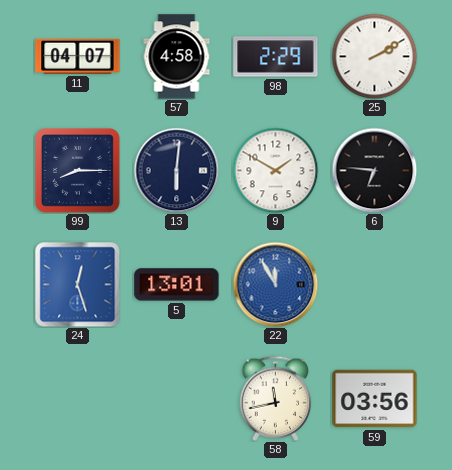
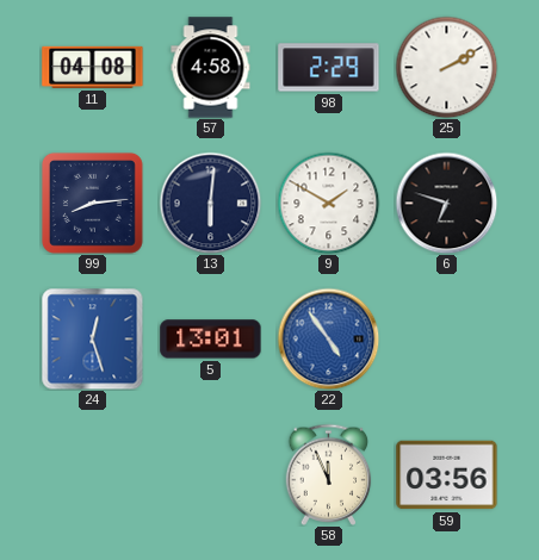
11: 04:07 -> 04:08
99: 8:15 -> 8:14
6: 6:46 -> 6:48
22: 11:55 -> 4:54
58: 11:43 -> 11:56
